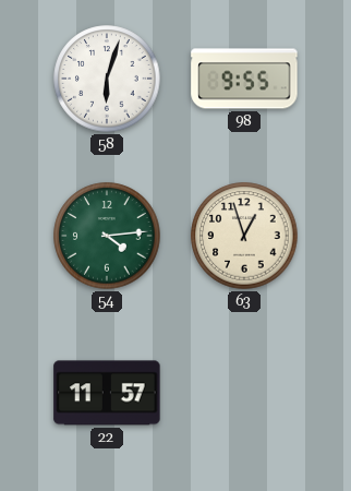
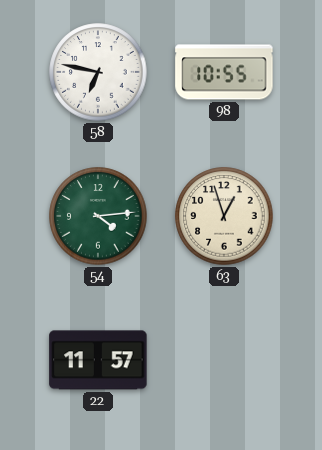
58: 6:03 -> 6:47
98: 9:55 -> 10:55
